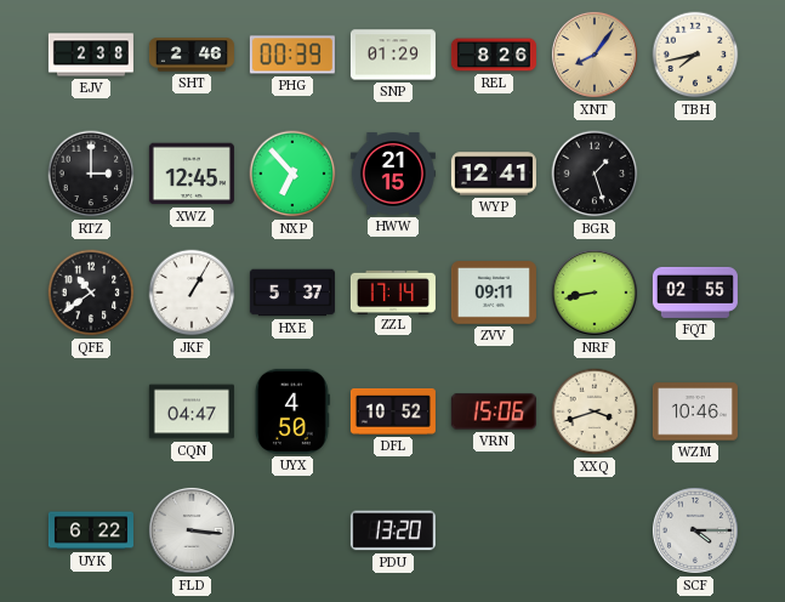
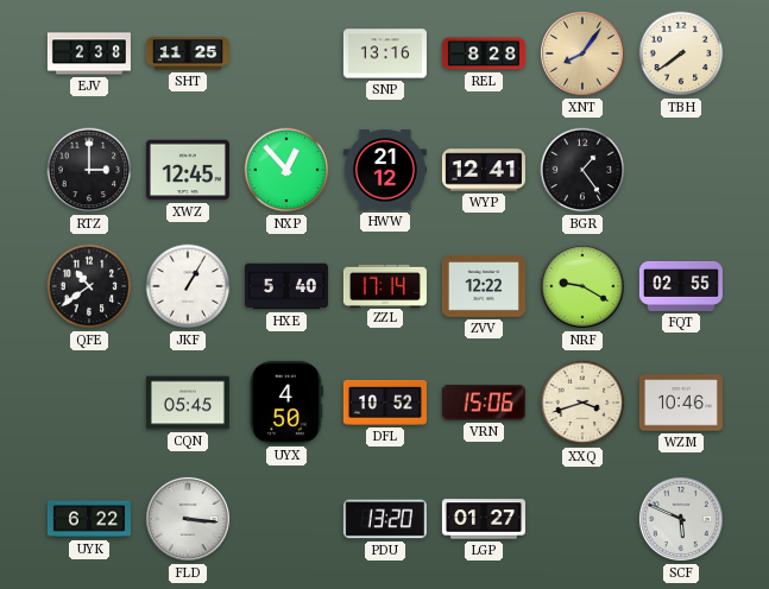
SHT: 2:46 -> 11:25
PHG: 00:39 -> none
SNP: 01:29 -> 13:16
REL: 8:26 -> 8:28
TBH: 7:43 -> 7:39
NXP: 6:53 -> 12:53
HWW: 21:15 -> 21:12
BGR: 1:27 -> 1:24
HXE: 5:37 -> 5:40
ZVV: 09:11 -> 12:22
NRF: 8:43 -> 9:20
CQN: 04:47 -> 05:45
LGP: none -> 01:27
SCF: 4:15 -> 5:49
